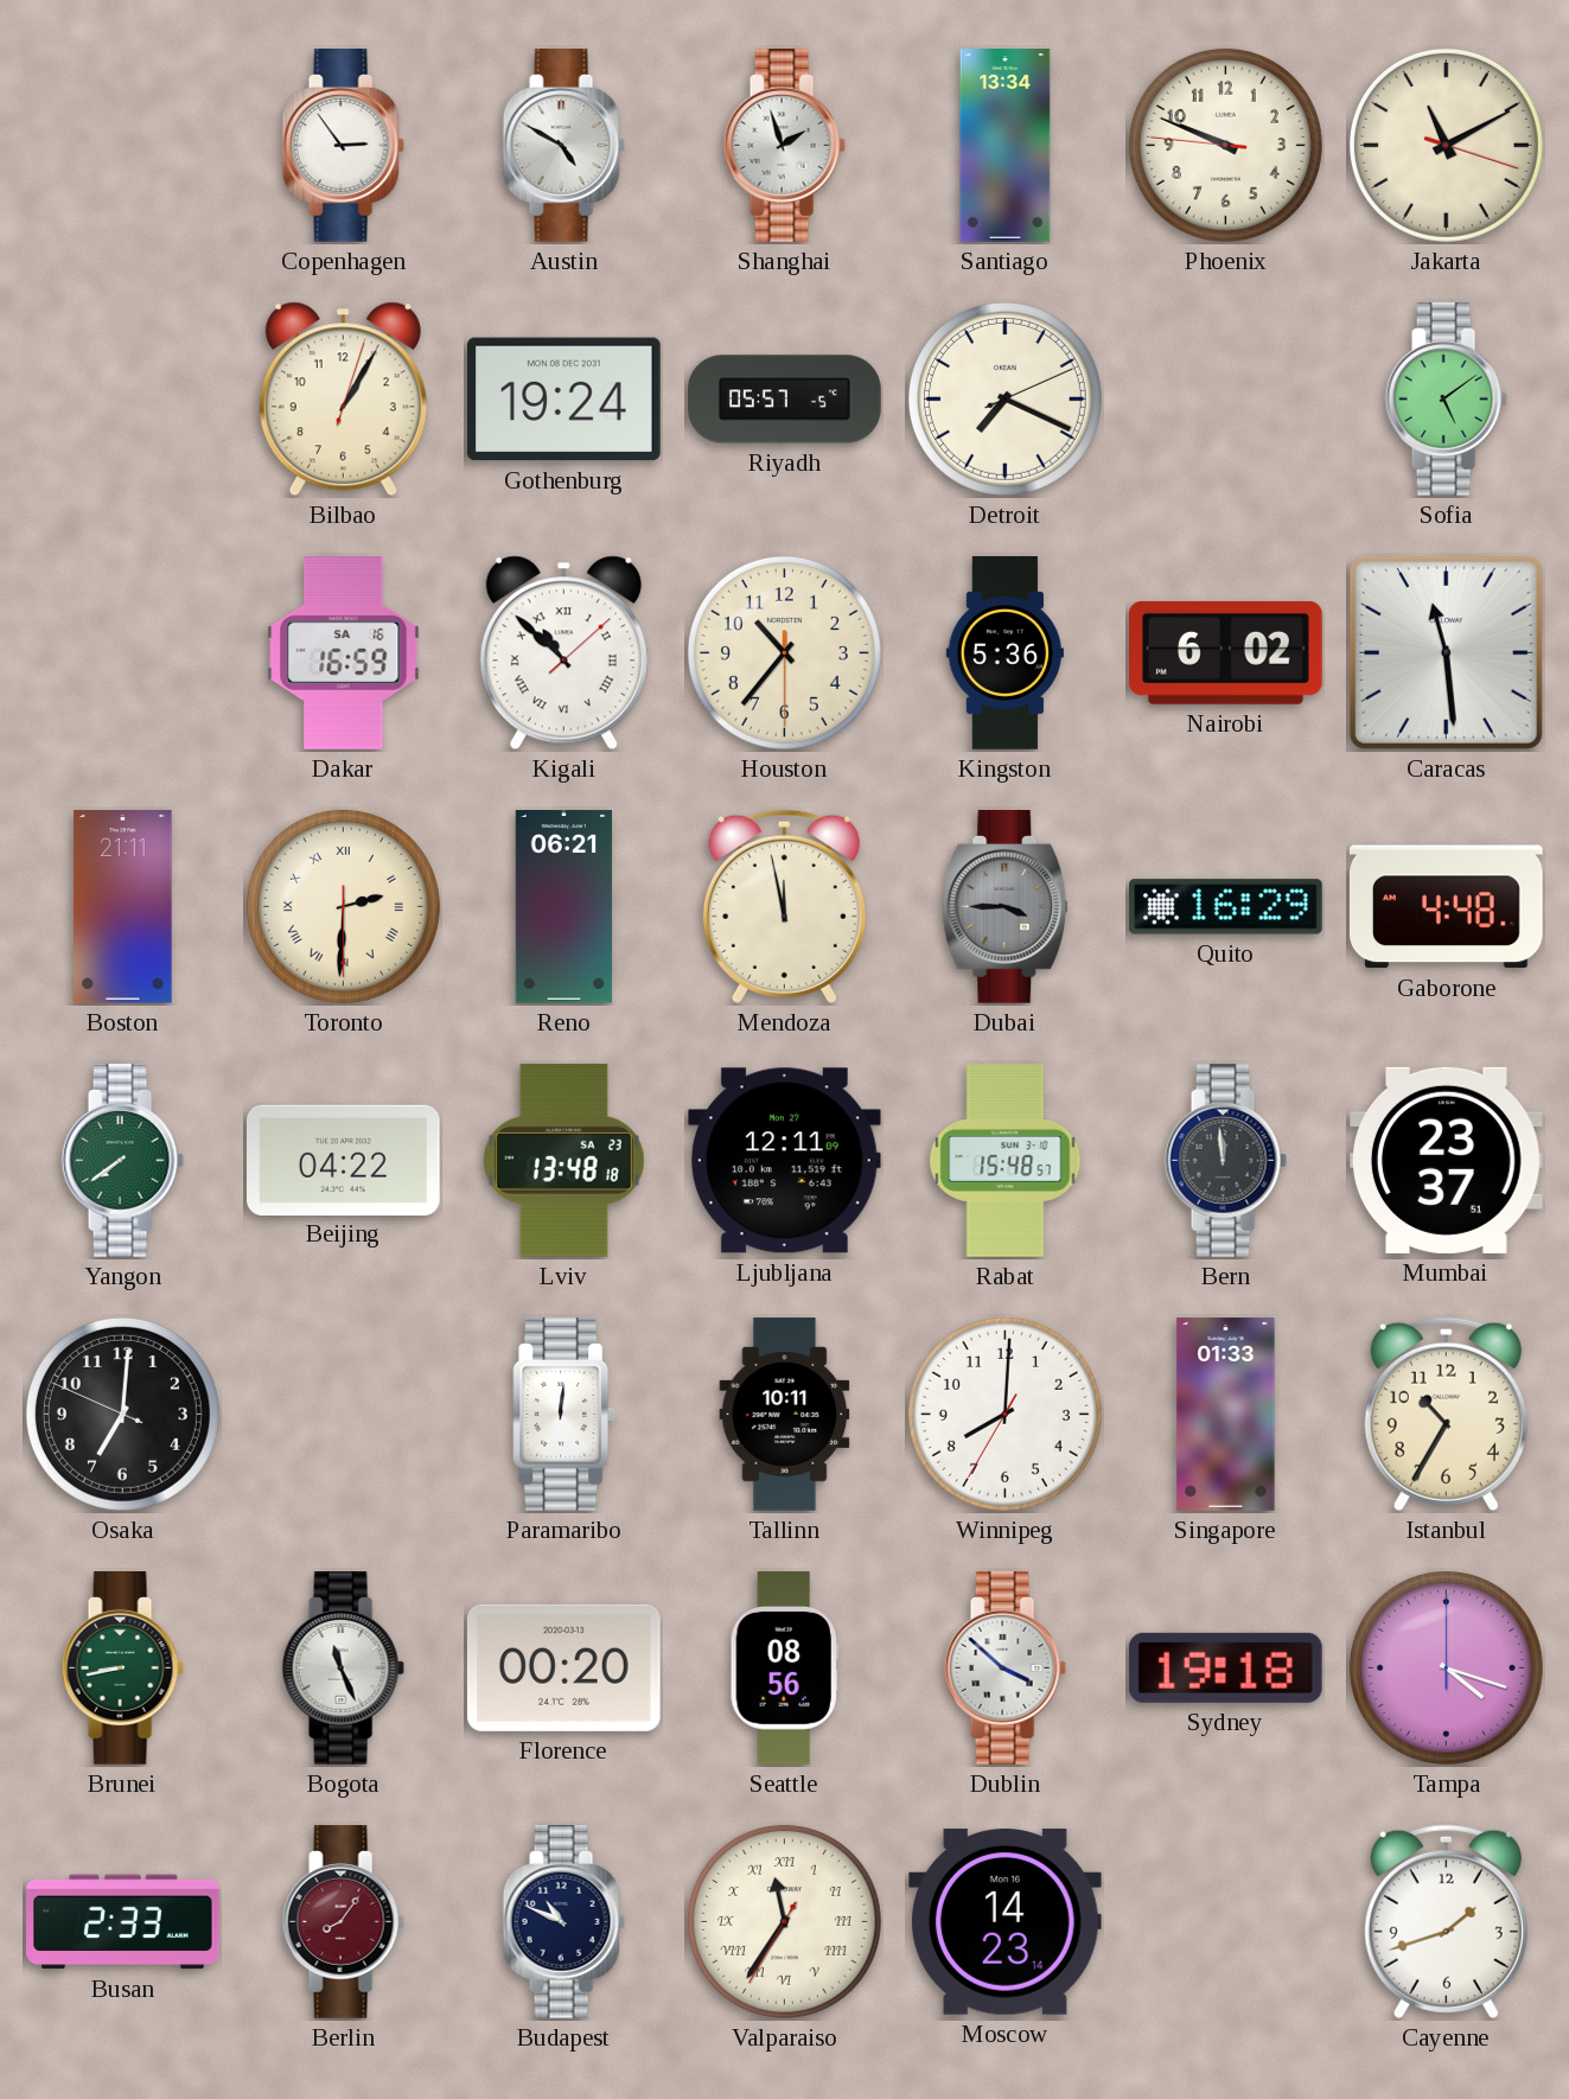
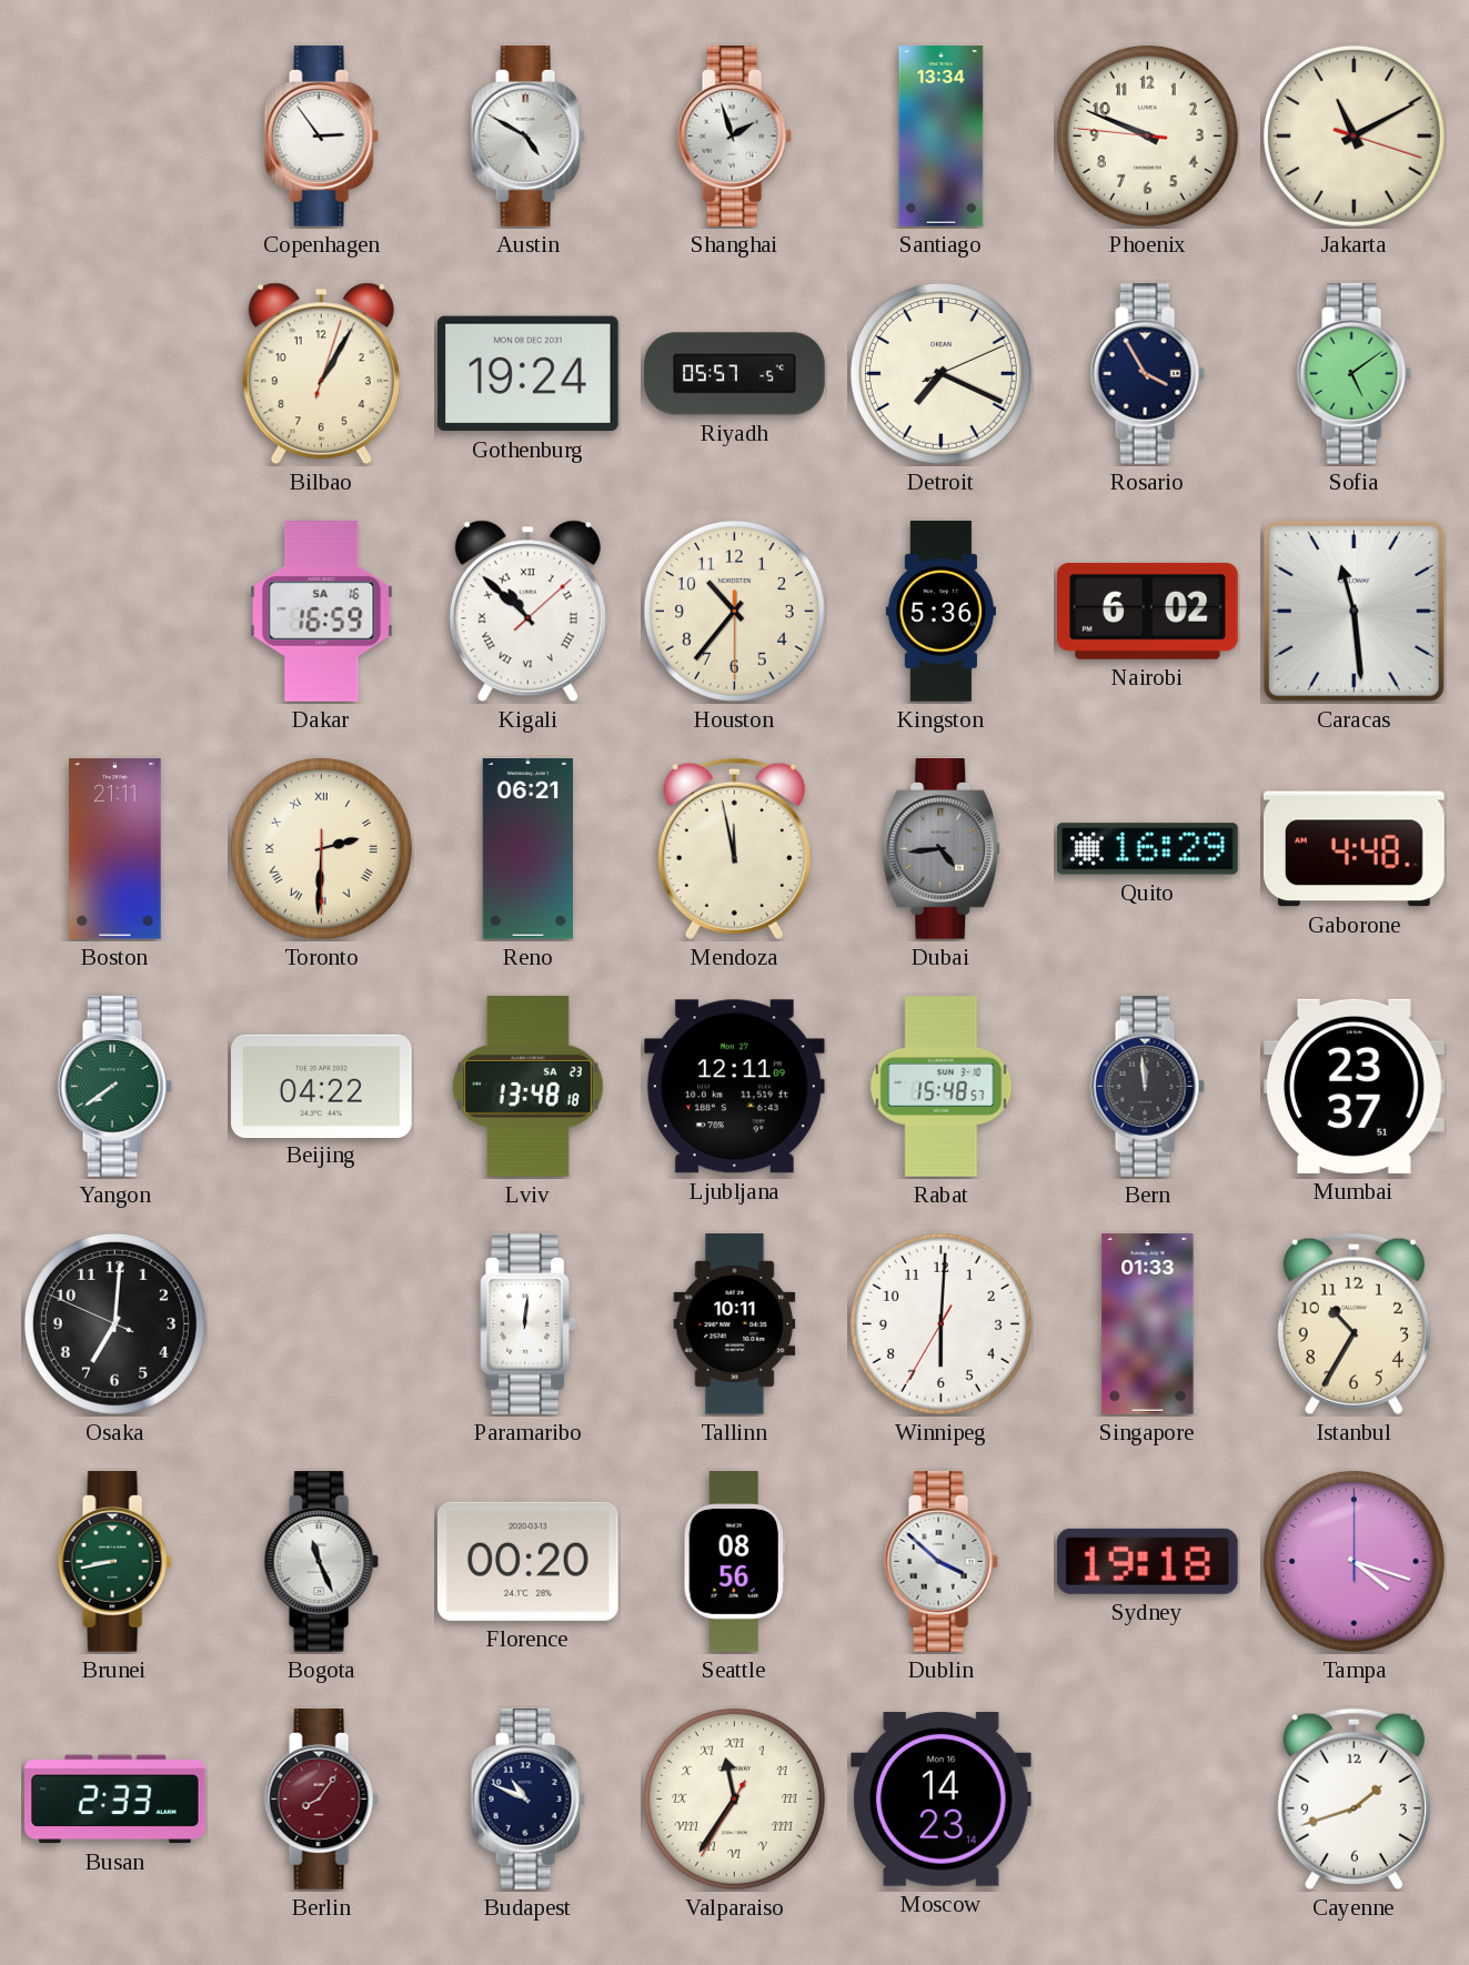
Rosario: none -> 3:55
Dubai: 3:45 -> 4:44
Winnipeg: 8:00 -> 6:00
